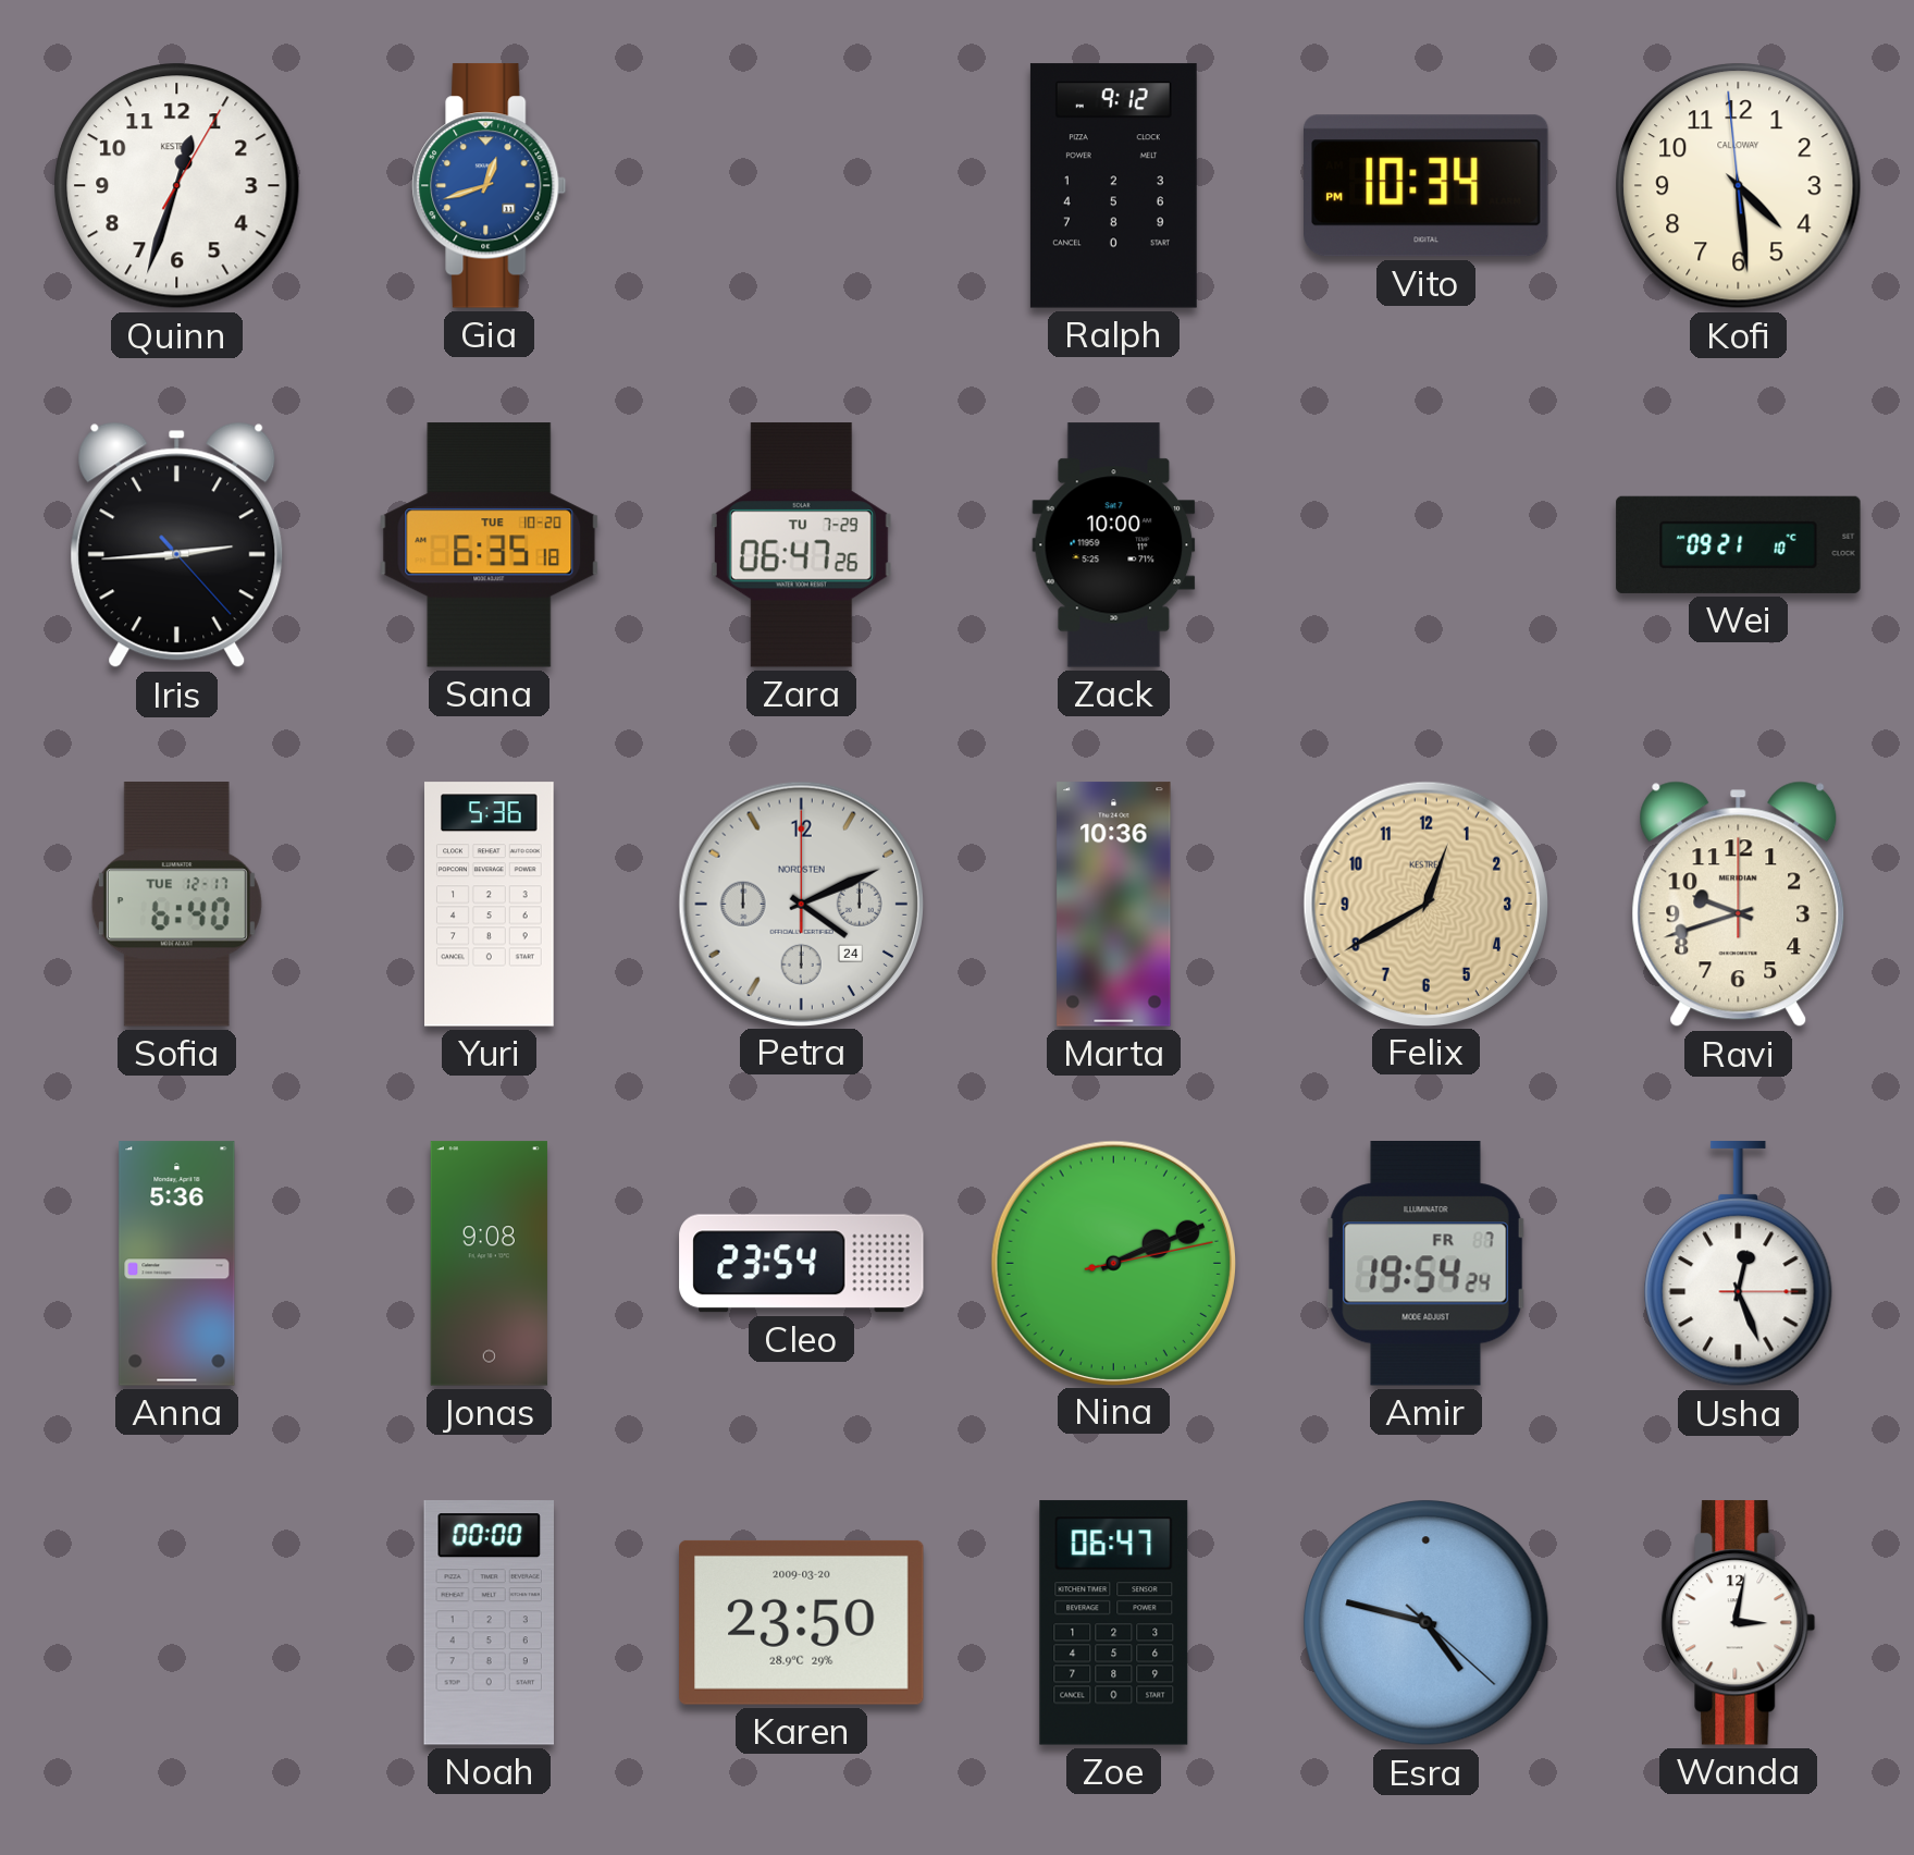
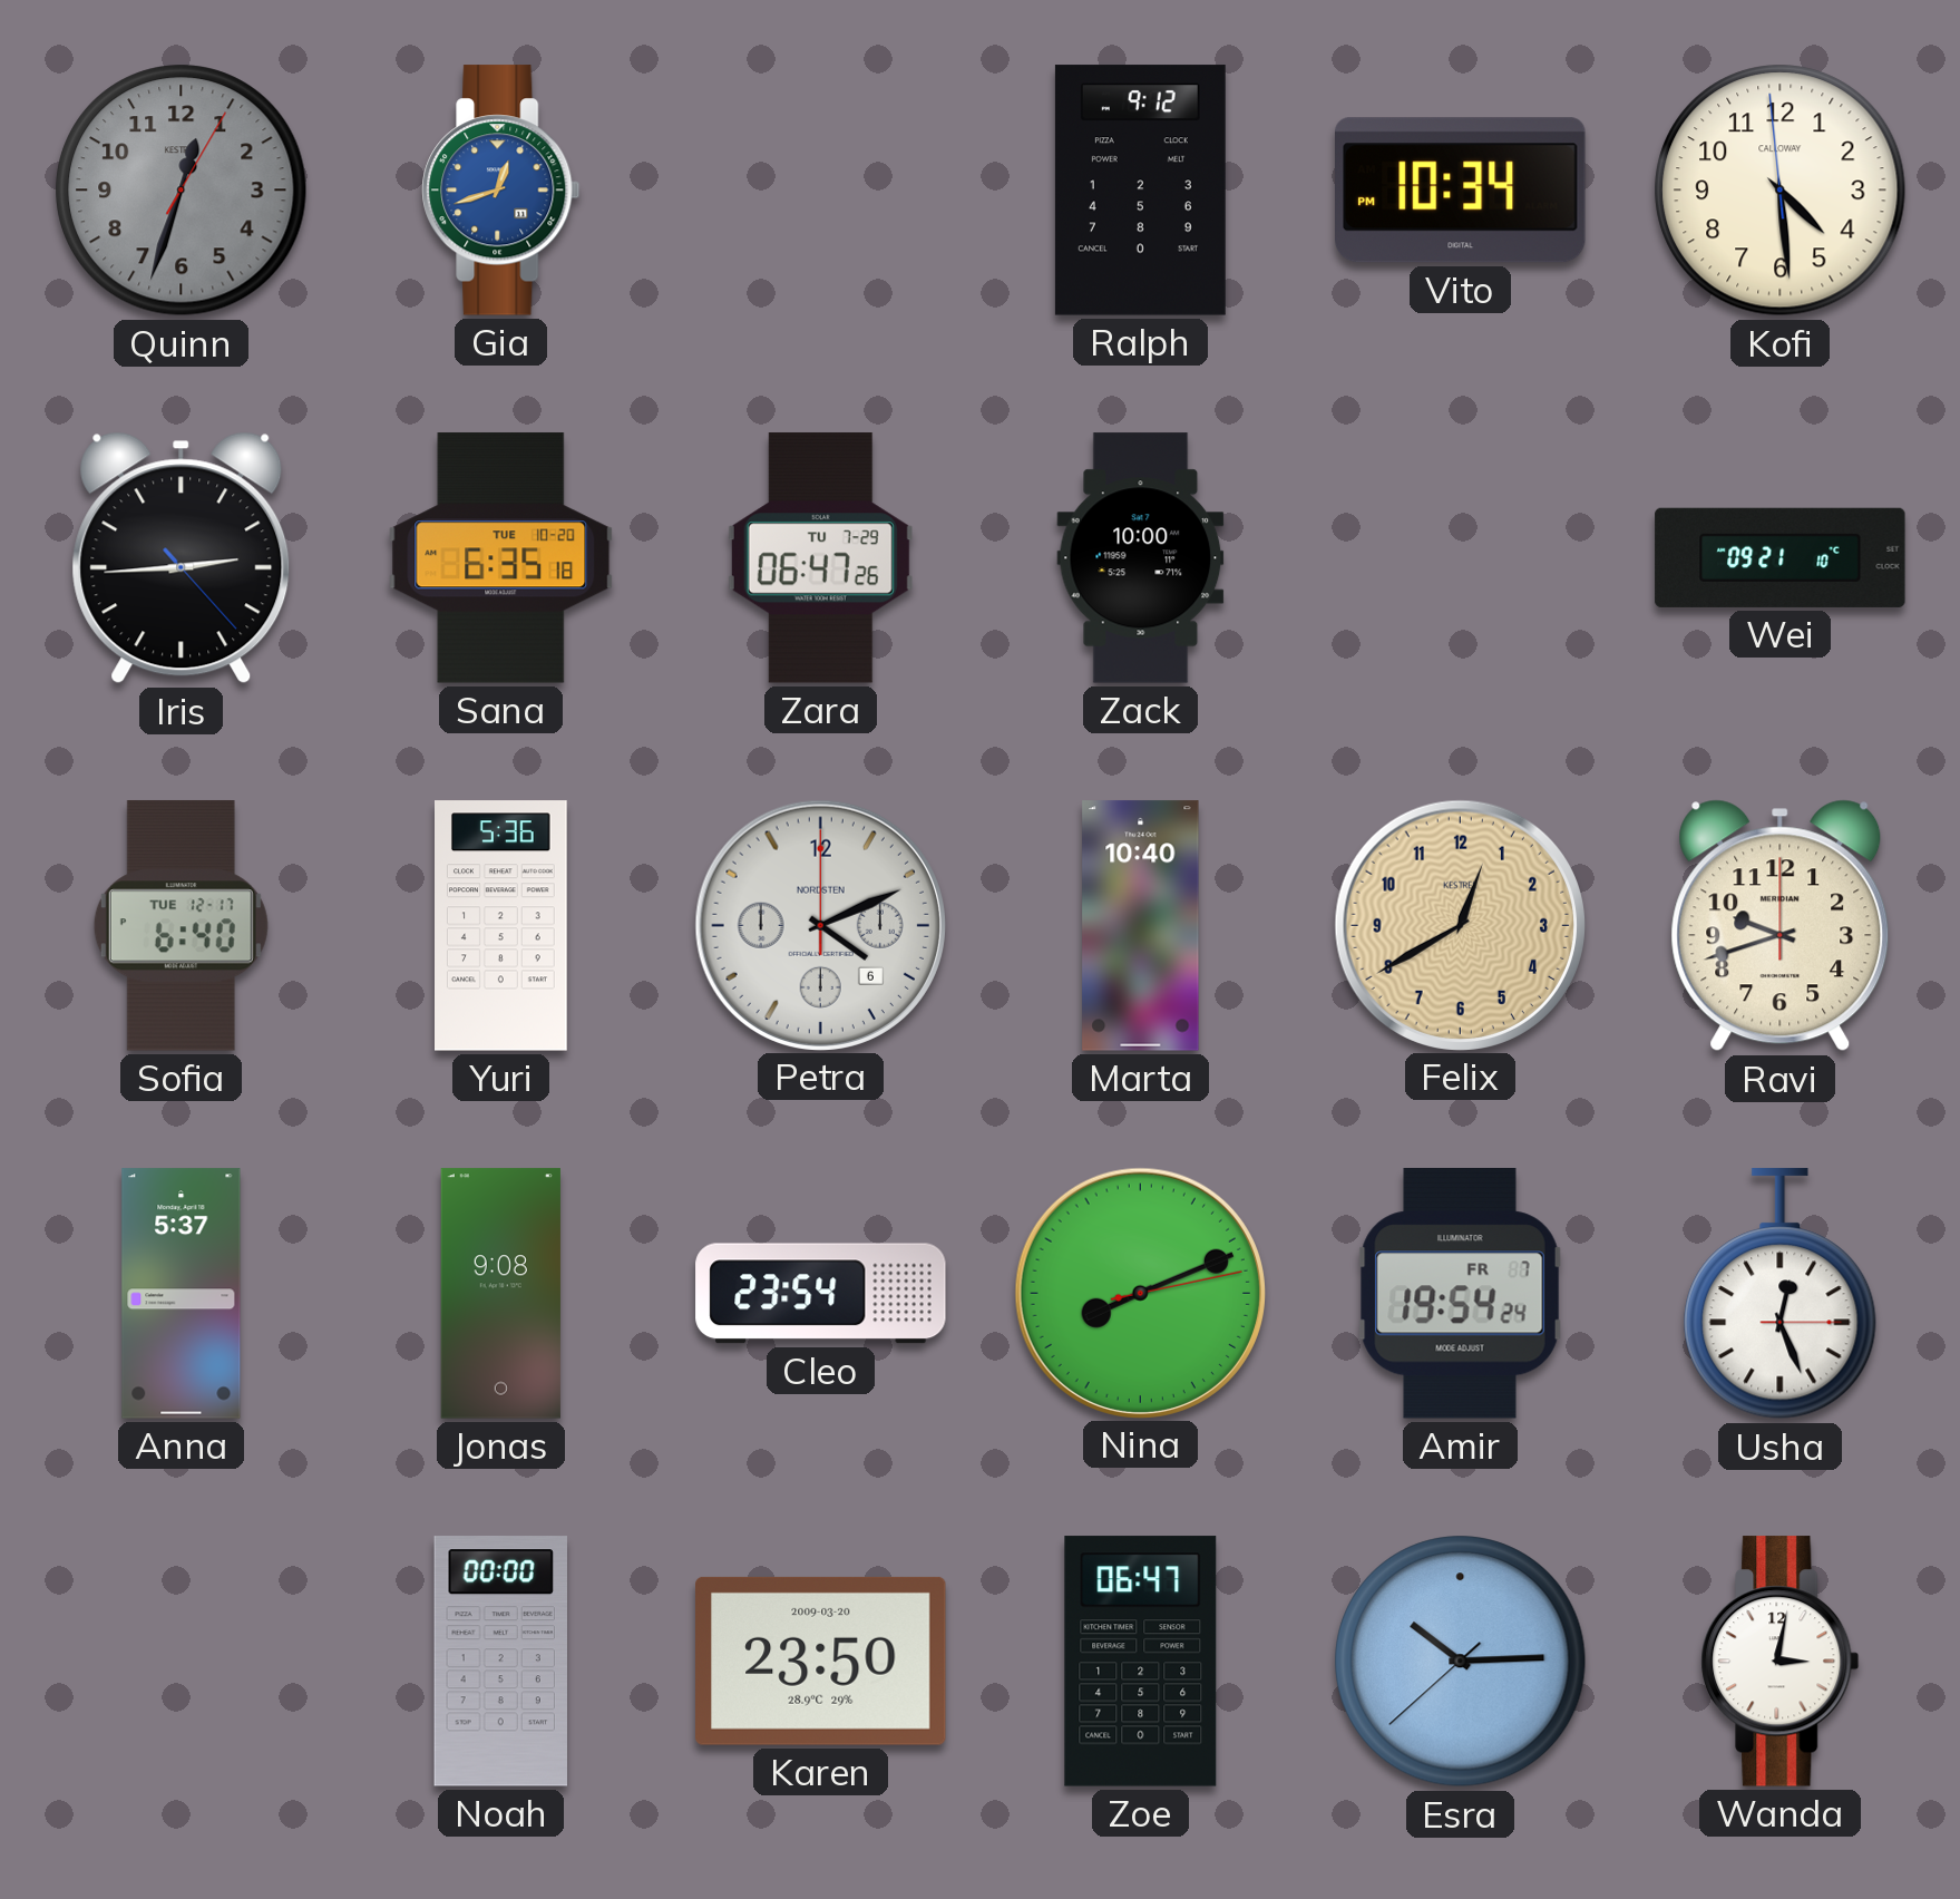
Quinn dial: white -> grey
Petra date: 24 -> 6
Marta: 10:36 -> 10:40
Anna: 5:36 -> 5:37
Nina: 2:11 -> 8:11
Esra: 4:47 -> 10:14
